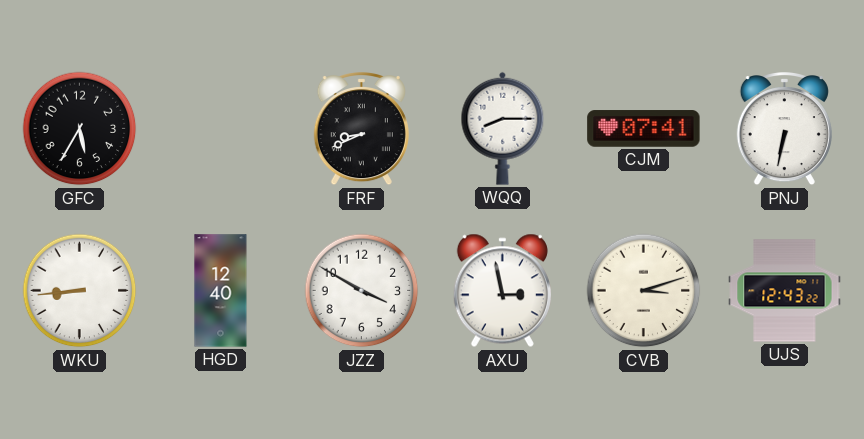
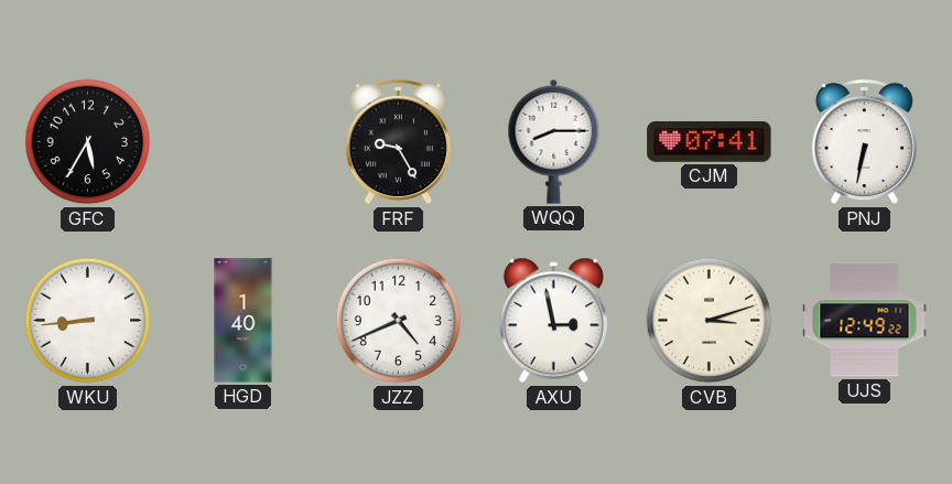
FRF: 8:41 -> 9:25
HGD: 12:40 -> 1:40
JZZ: 3:50 -> 4:41
UJS: 12:43 -> 12:49
